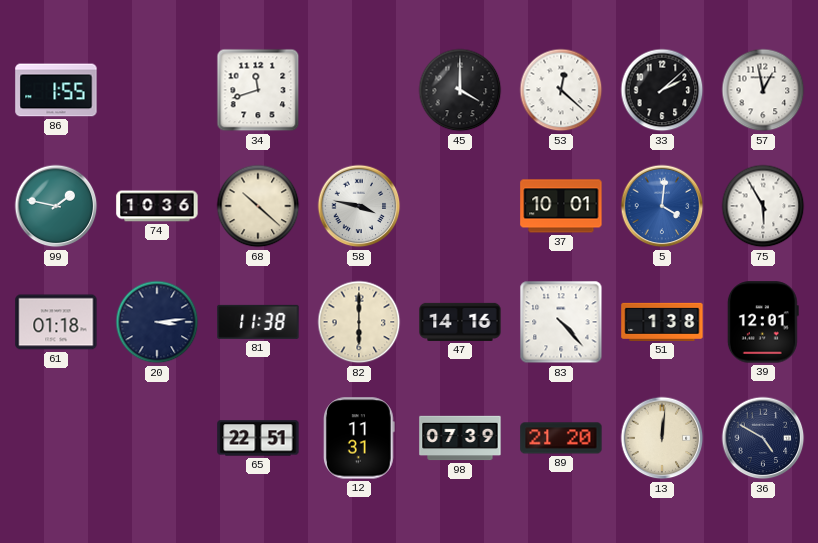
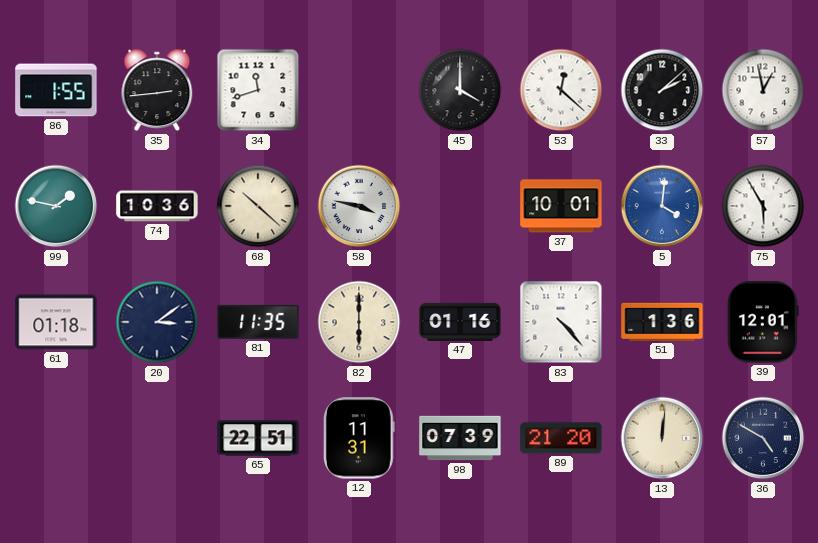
35: none -> 2:44
20: 3:14 -> 3:09
81: 11:38 -> 11:35
47: 14:16 -> 01:16
51: 1:38 -> 1:36
